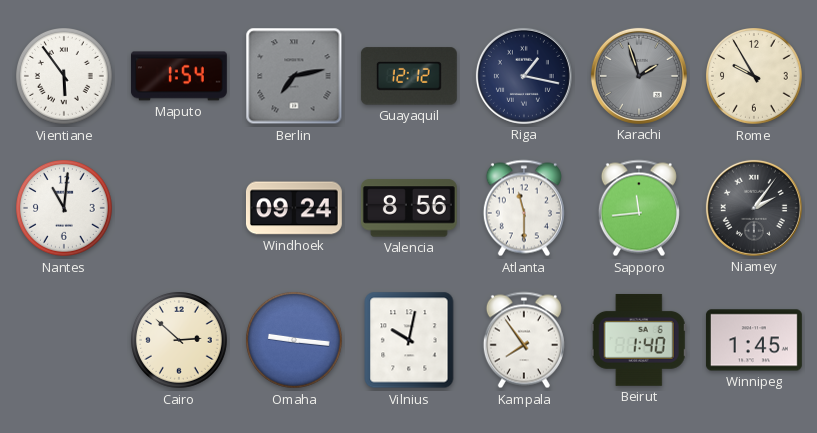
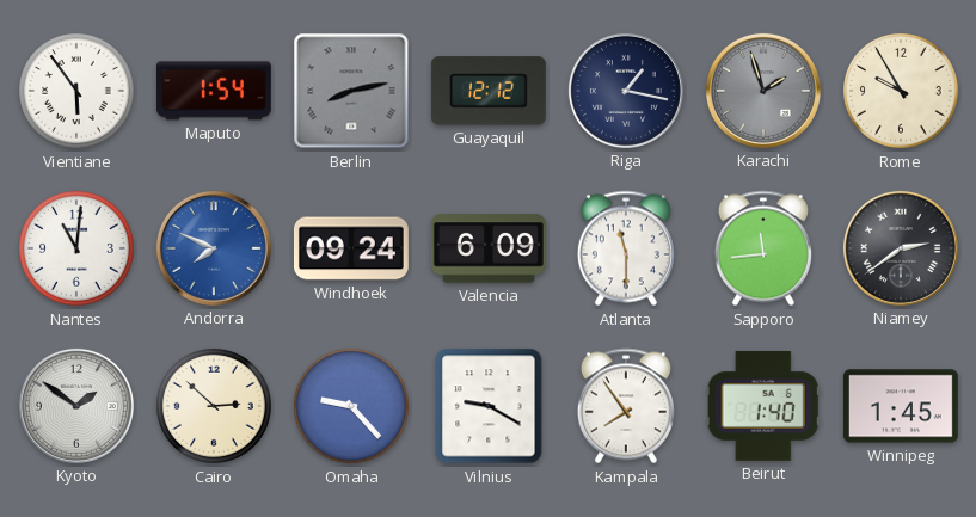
Berlin: 7:13 -> 8:13
Andorra: none -> 7:49
Valencia: 8:56 -> 6:09
Niamey: 2:06 -> 2:39
Kyoto: none -> 1:51
Omaha: 9:16 -> 9:23
Vilnius: 10:02 -> 9:20
